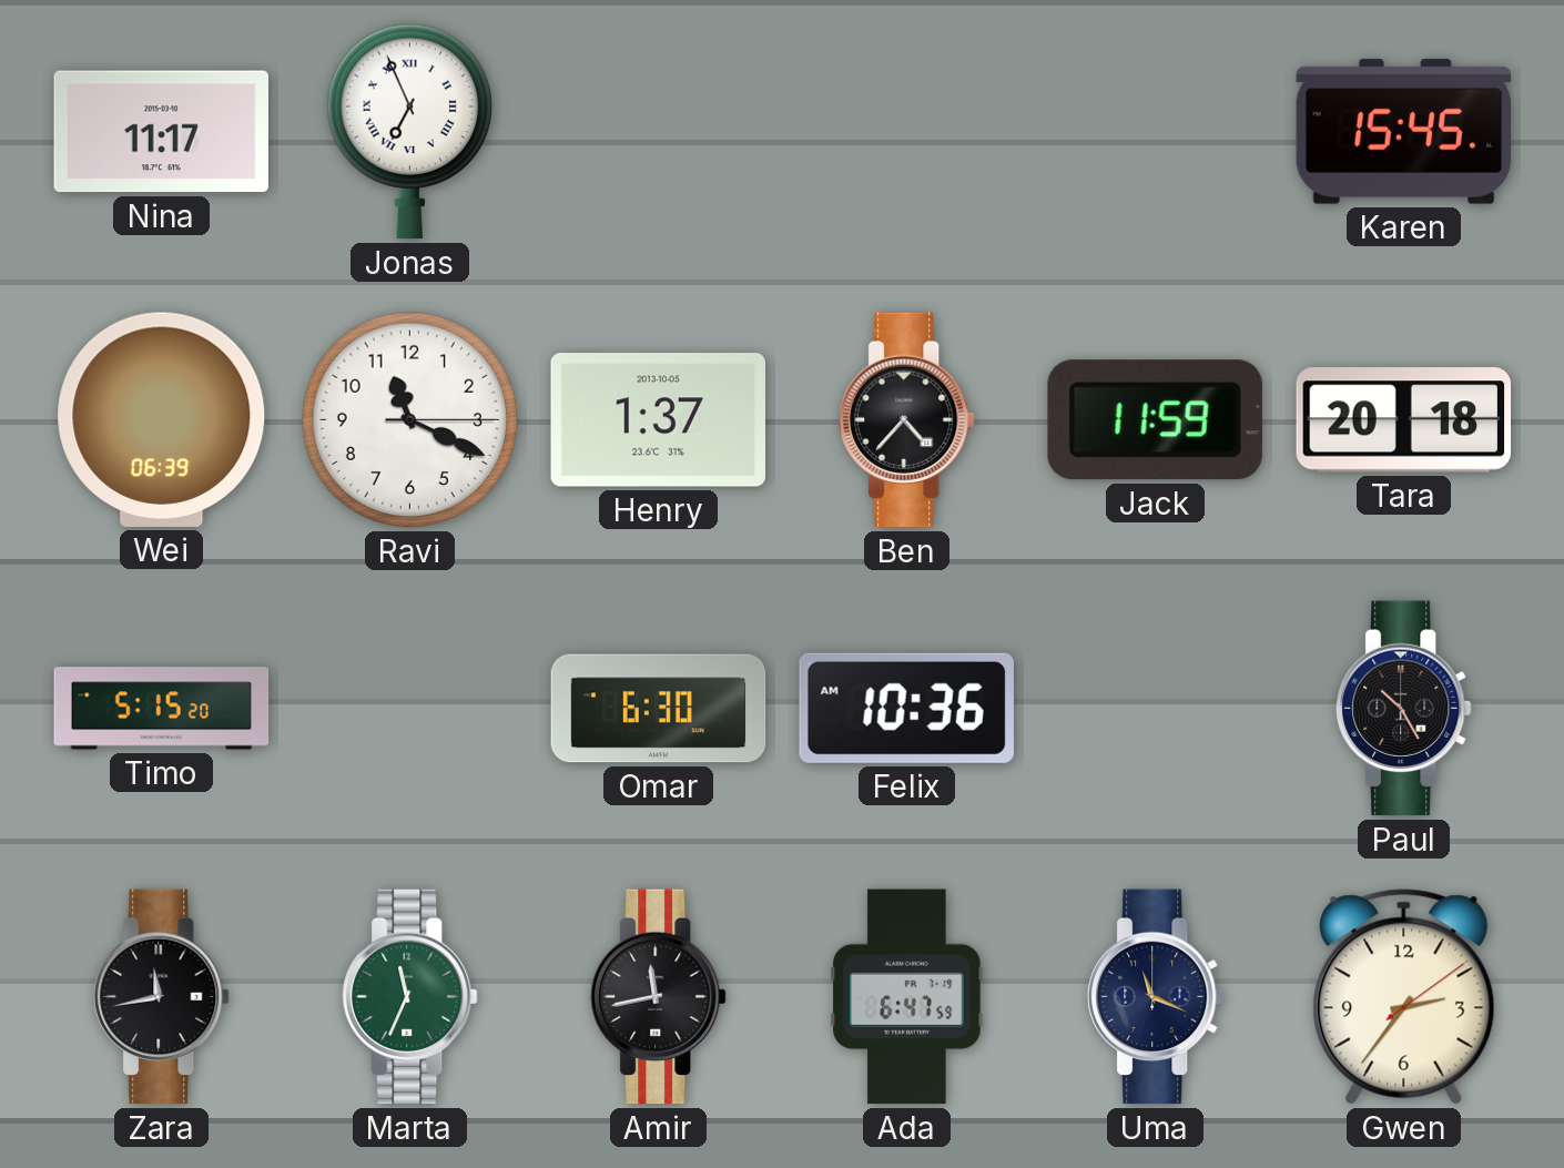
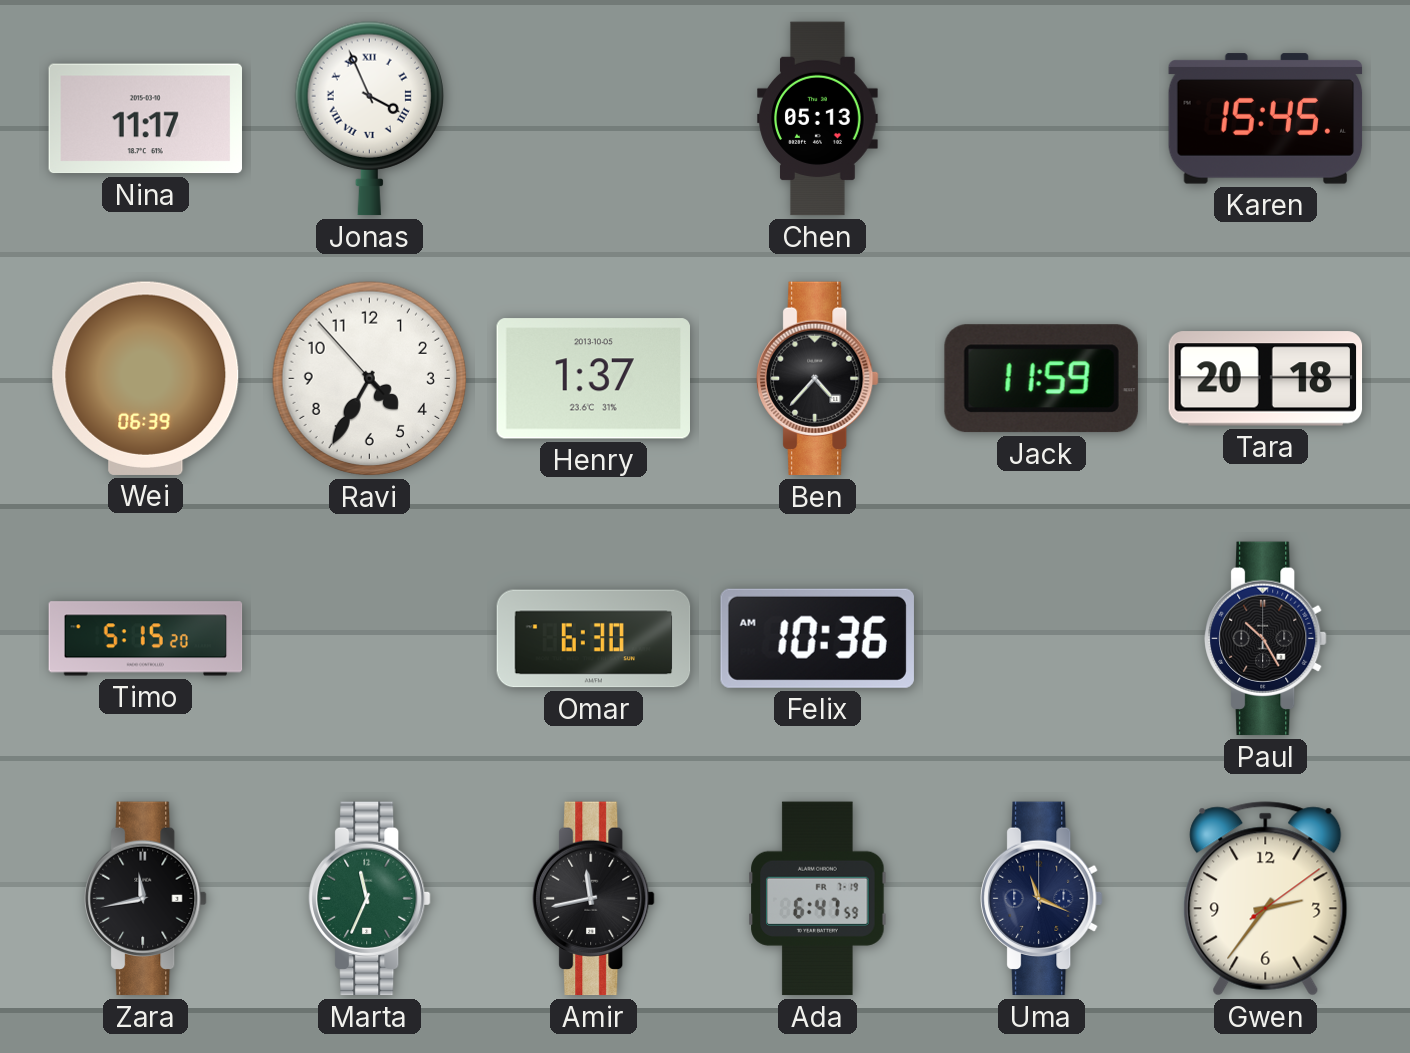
Jonas: 6:56 -> 3:56
Chen: none -> 05:13
Ravi: 11:19 -> 4:34
